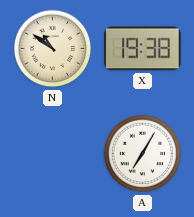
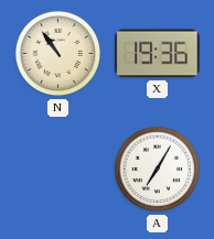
N: 10:51 -> 10:54
X: 19:38 -> 19:36
